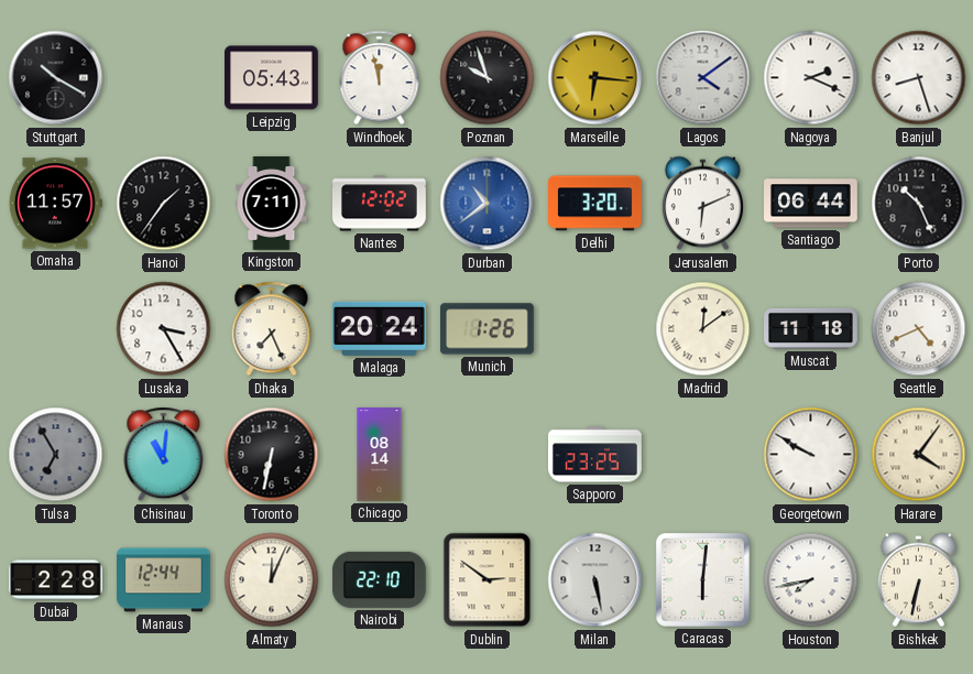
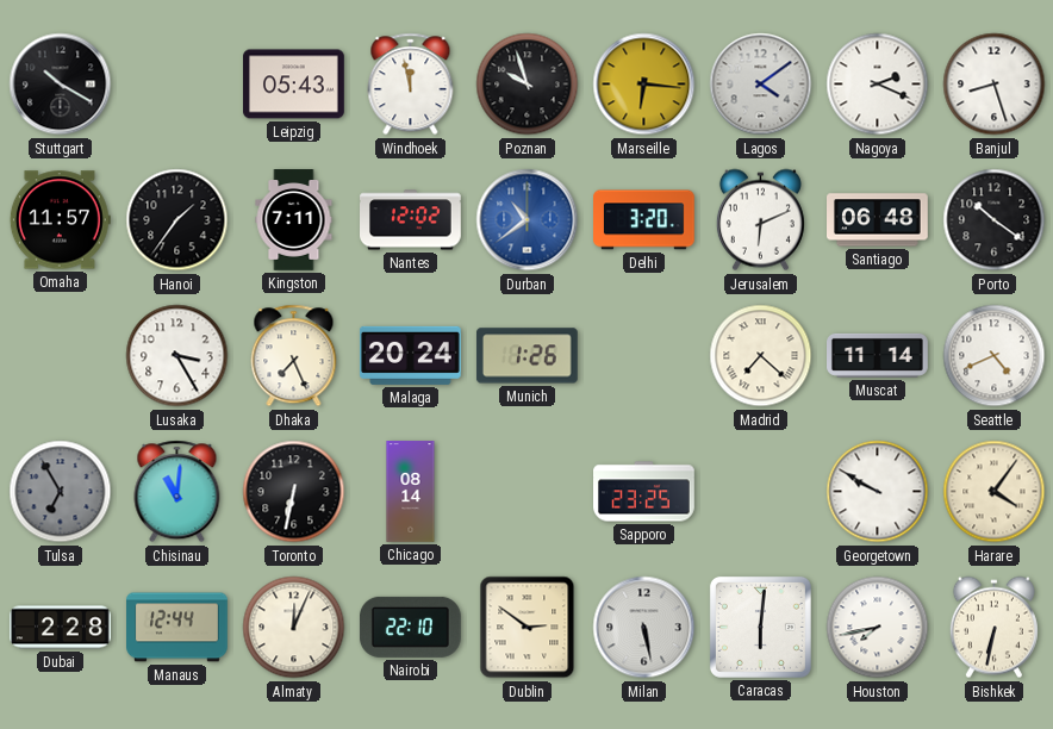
Santiago: 06:44 -> 06:48
Porto: 10:26 -> 10:21
Madrid: 12:09 -> 7:22
Muscat: 11:18 -> 11:14
